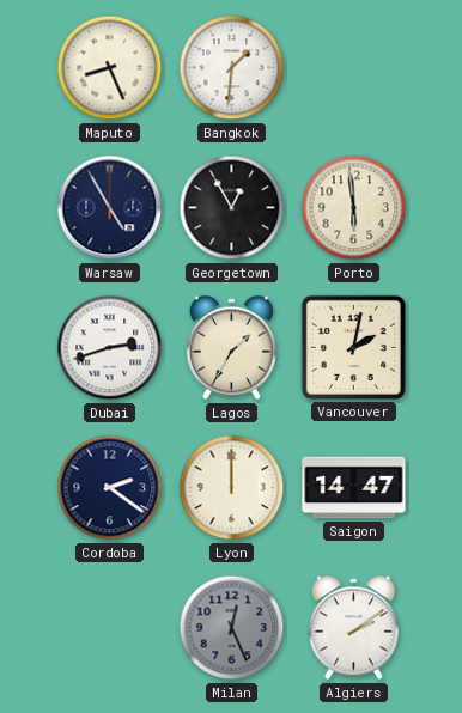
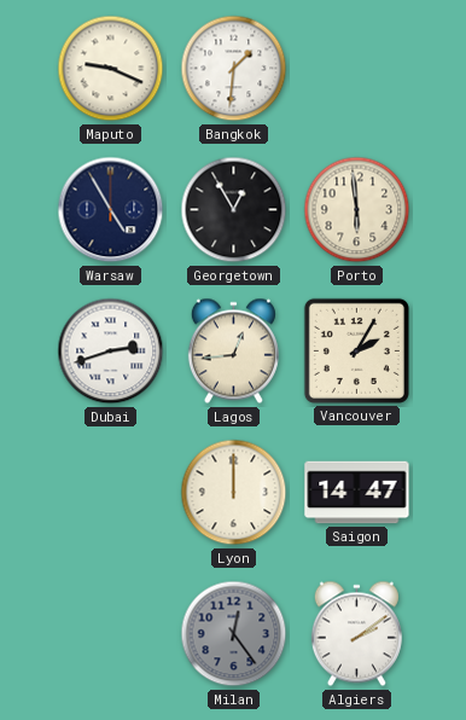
Maputo: 8:26 -> 9:19
Lagos: 1:35 -> 12:44
Vancouver: 2:02 -> 2:05
Cordoba: 2:21 -> none
Milan: 12:26 -> 12:24
